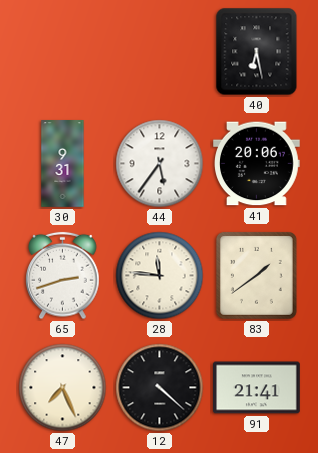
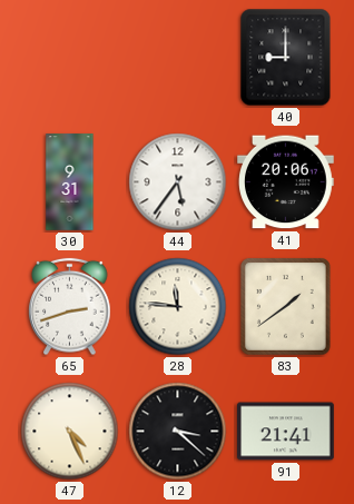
40: 6:28 -> 9:00
47: 7:26 -> 4:26
12: 4:22 -> 3:22
